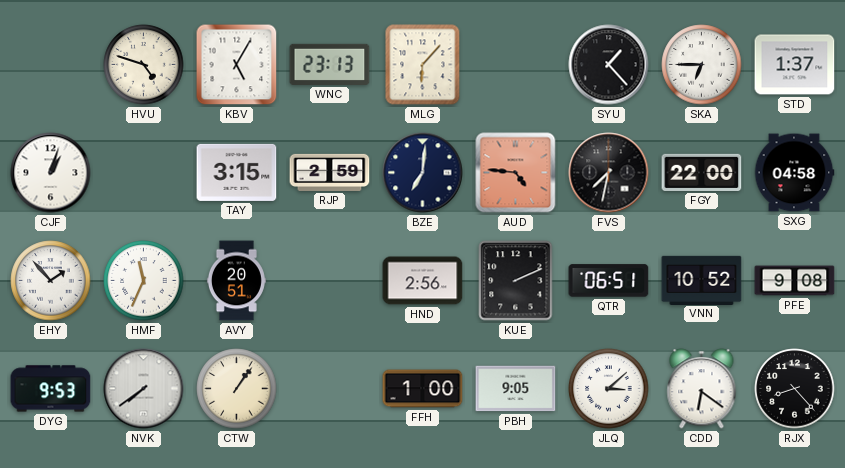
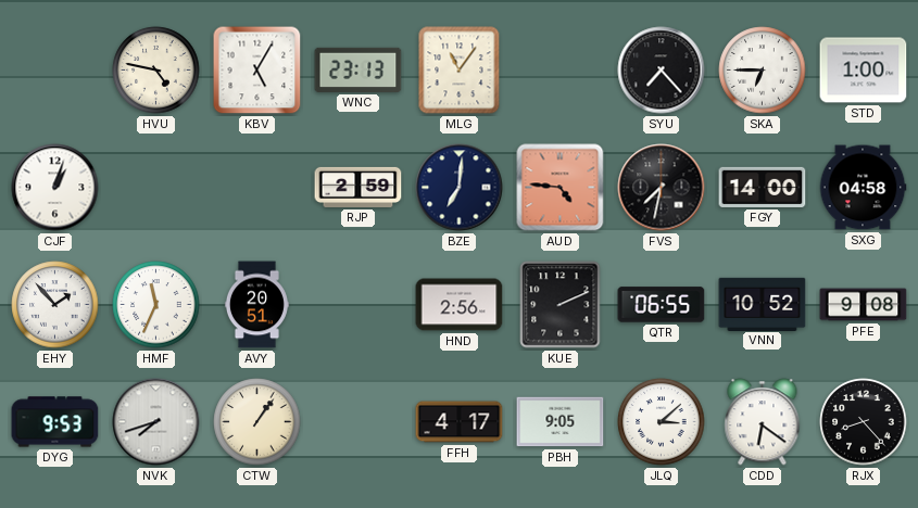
HVU: 4:48 -> 4:47
MLG: 6:07 -> 11:06
SYU: 1:23 -> 7:23
STD: 1:37 -> 1:00
TAY: 3:15 -> none
FGY: 22:00 -> 14:00
QTR: 06:51 -> 06:55
NVK: 7:39 -> 7:42
FFH: 1:00 -> 4:17
